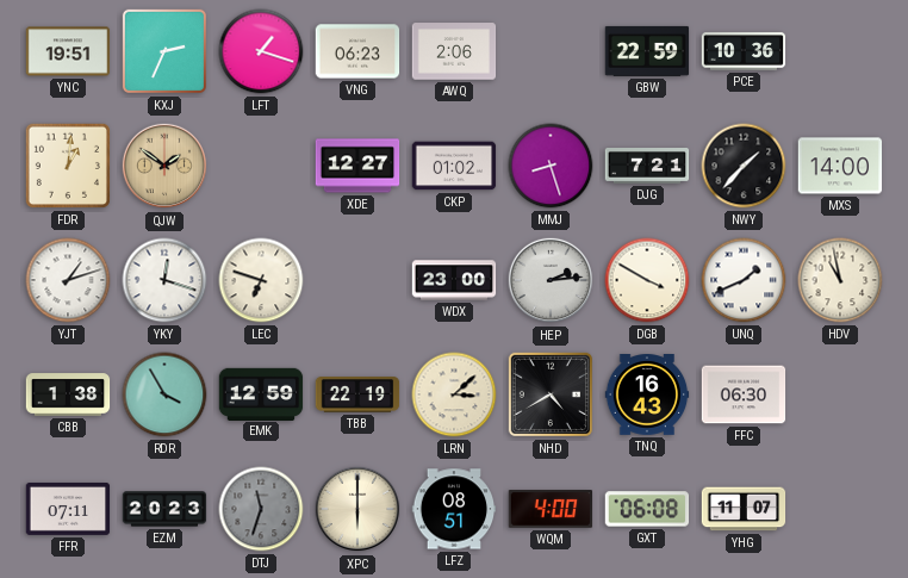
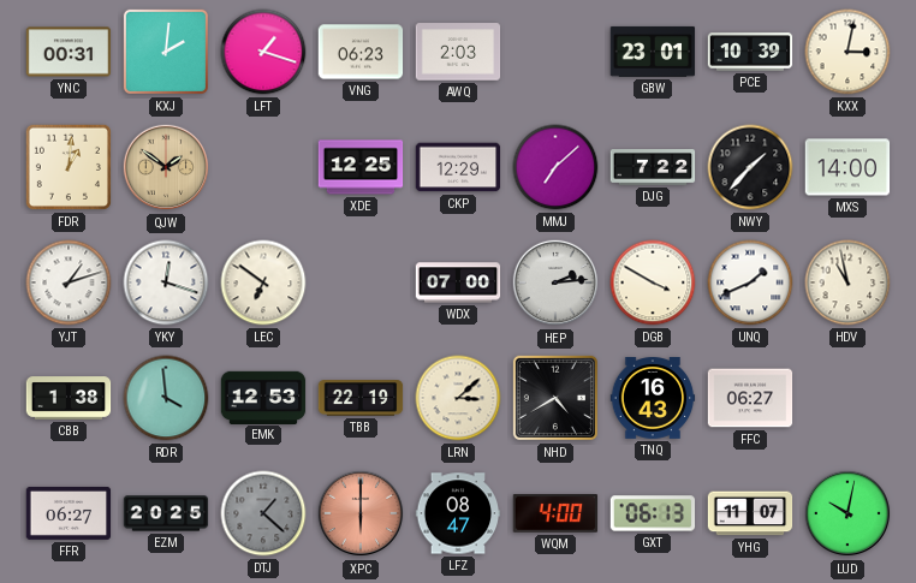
YNC: 19:51 -> 00:31
KXJ: 2:34 -> 2:01
AWQ: 2:06 -> 2:03
GBW: 22:59 -> 23:01
PCE: 10:36 -> 10:39
KXX: none -> 3:02
XDE: 12:27 -> 12:25
CKP: 01:02 -> 12:29
MMJ: 8:27 -> 7:08
DJG: 7:21 -> 7:22
LEC: 6:48 -> 6:51
WDX: 23:00 -> 07:00
RDR: 3:55 -> 3:59
EMK: 12:59 -> 12:53
FFC: 06:30 -> 06:27
FFR: 07:11 -> 06:27
EZM: 20:23 -> 20:25
DTJ: 11:33 -> 1:22
XPC dial: cream -> salmon
LFZ: 08:51 -> 08:47
GXT: 06:08 -> 06:13
LUD: none -> 10:02
